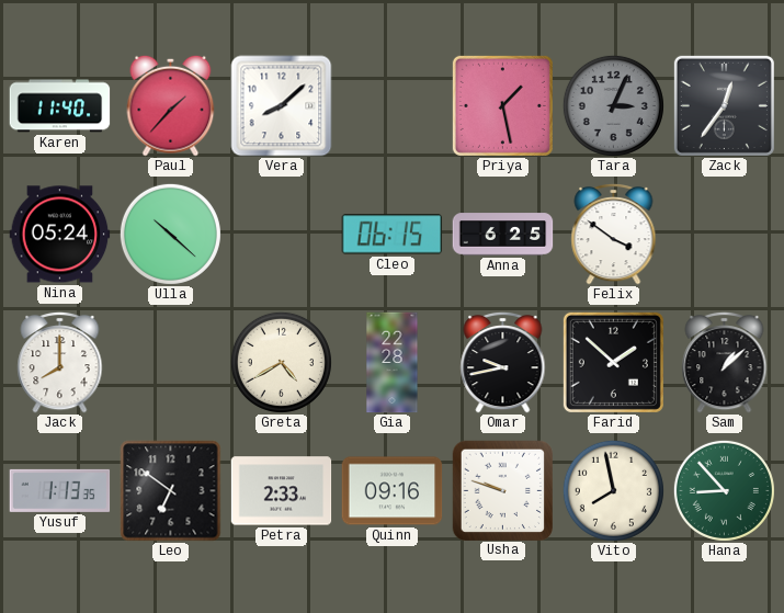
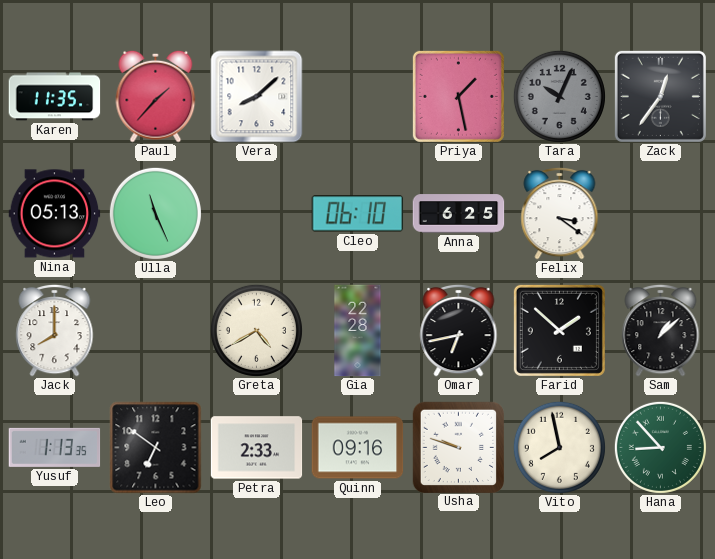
Karen: 11:40 -> 11:35
Tara: 3:04 -> 10:04
Nina: 05:24 -> 05:13
Ulla: 10:22 -> 11:26
Cleo: 06:15 -> 06:10
Felix: 3:51 -> 3:21
Omar: 9:43 -> 6:43
